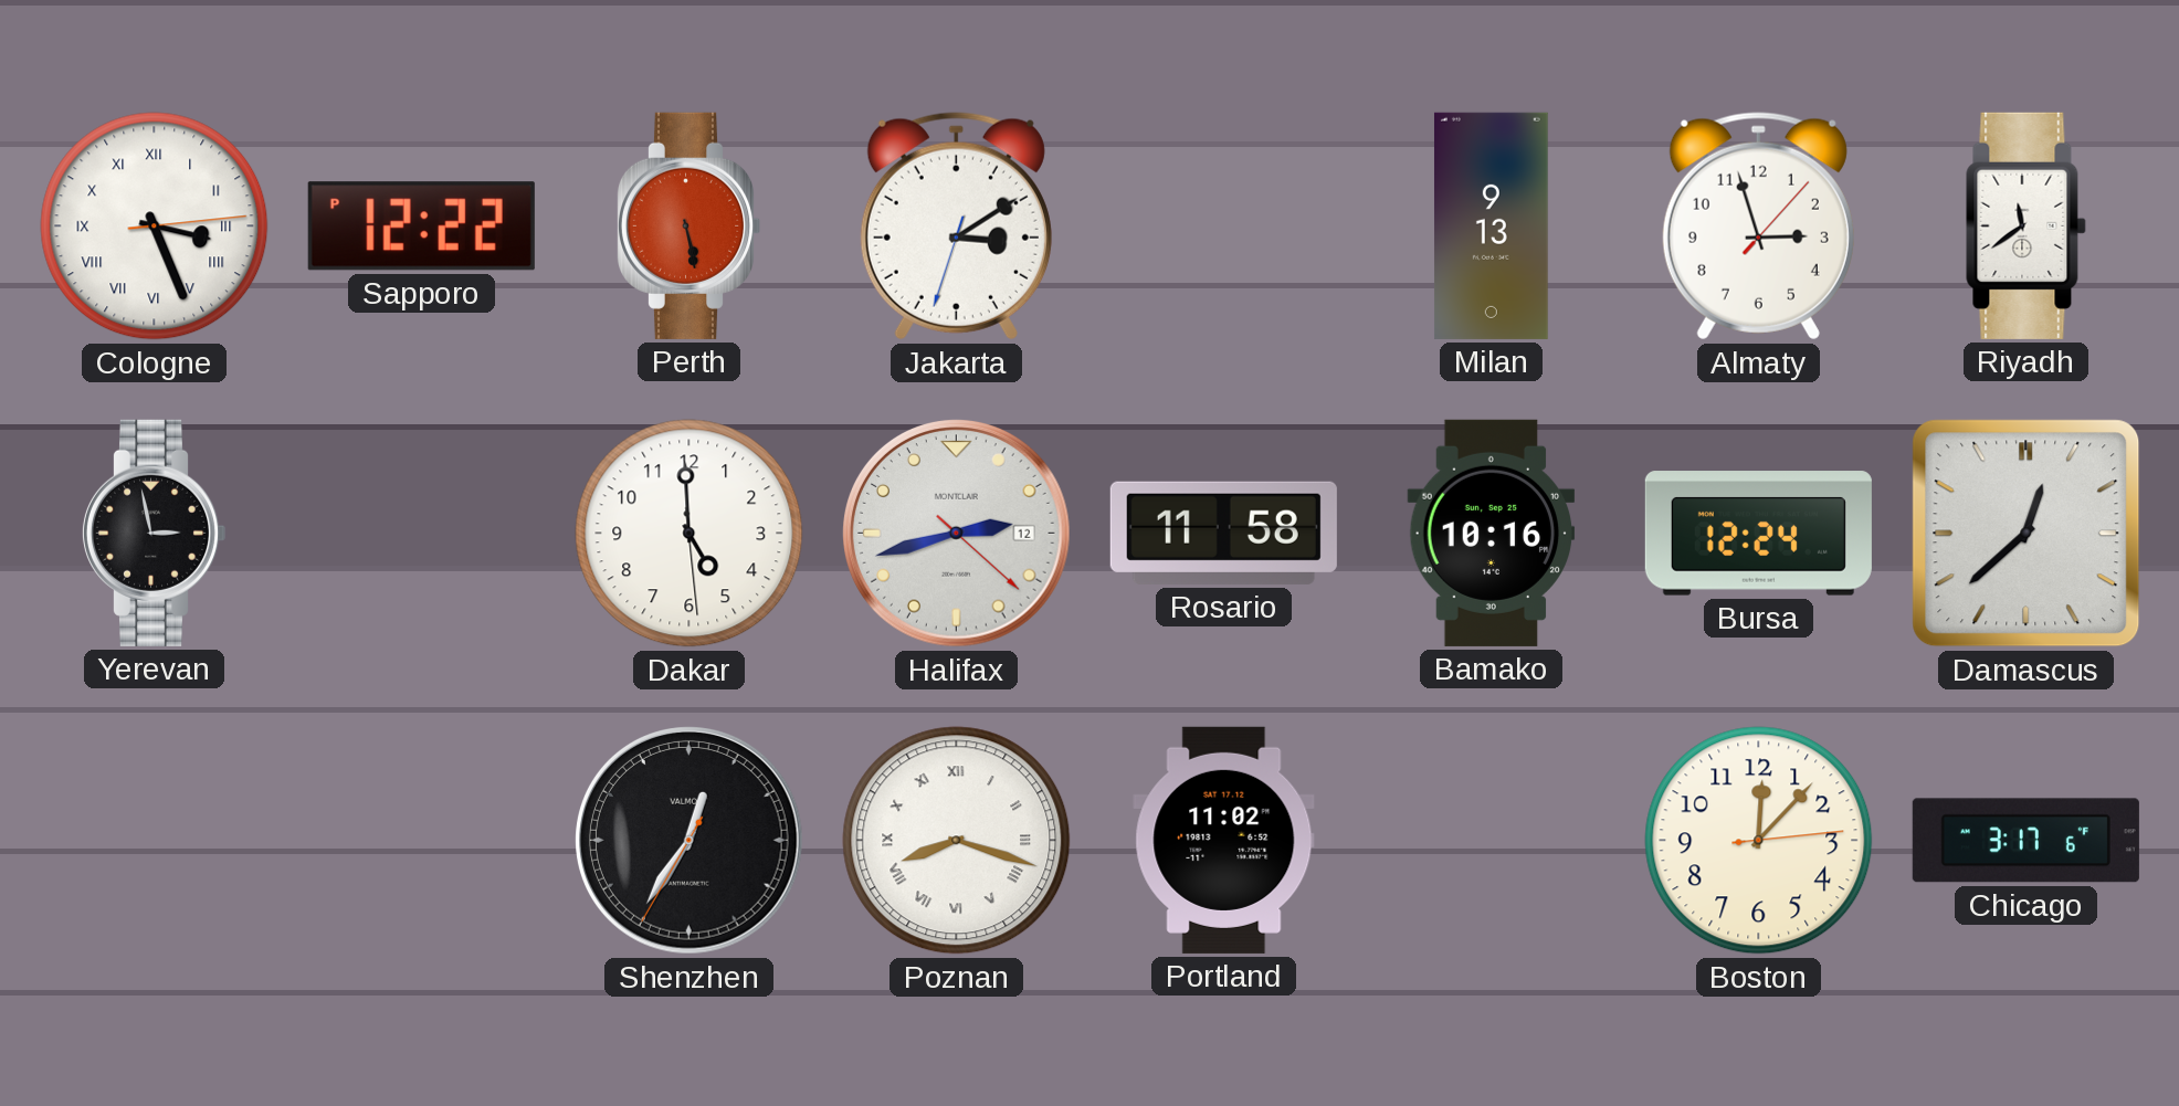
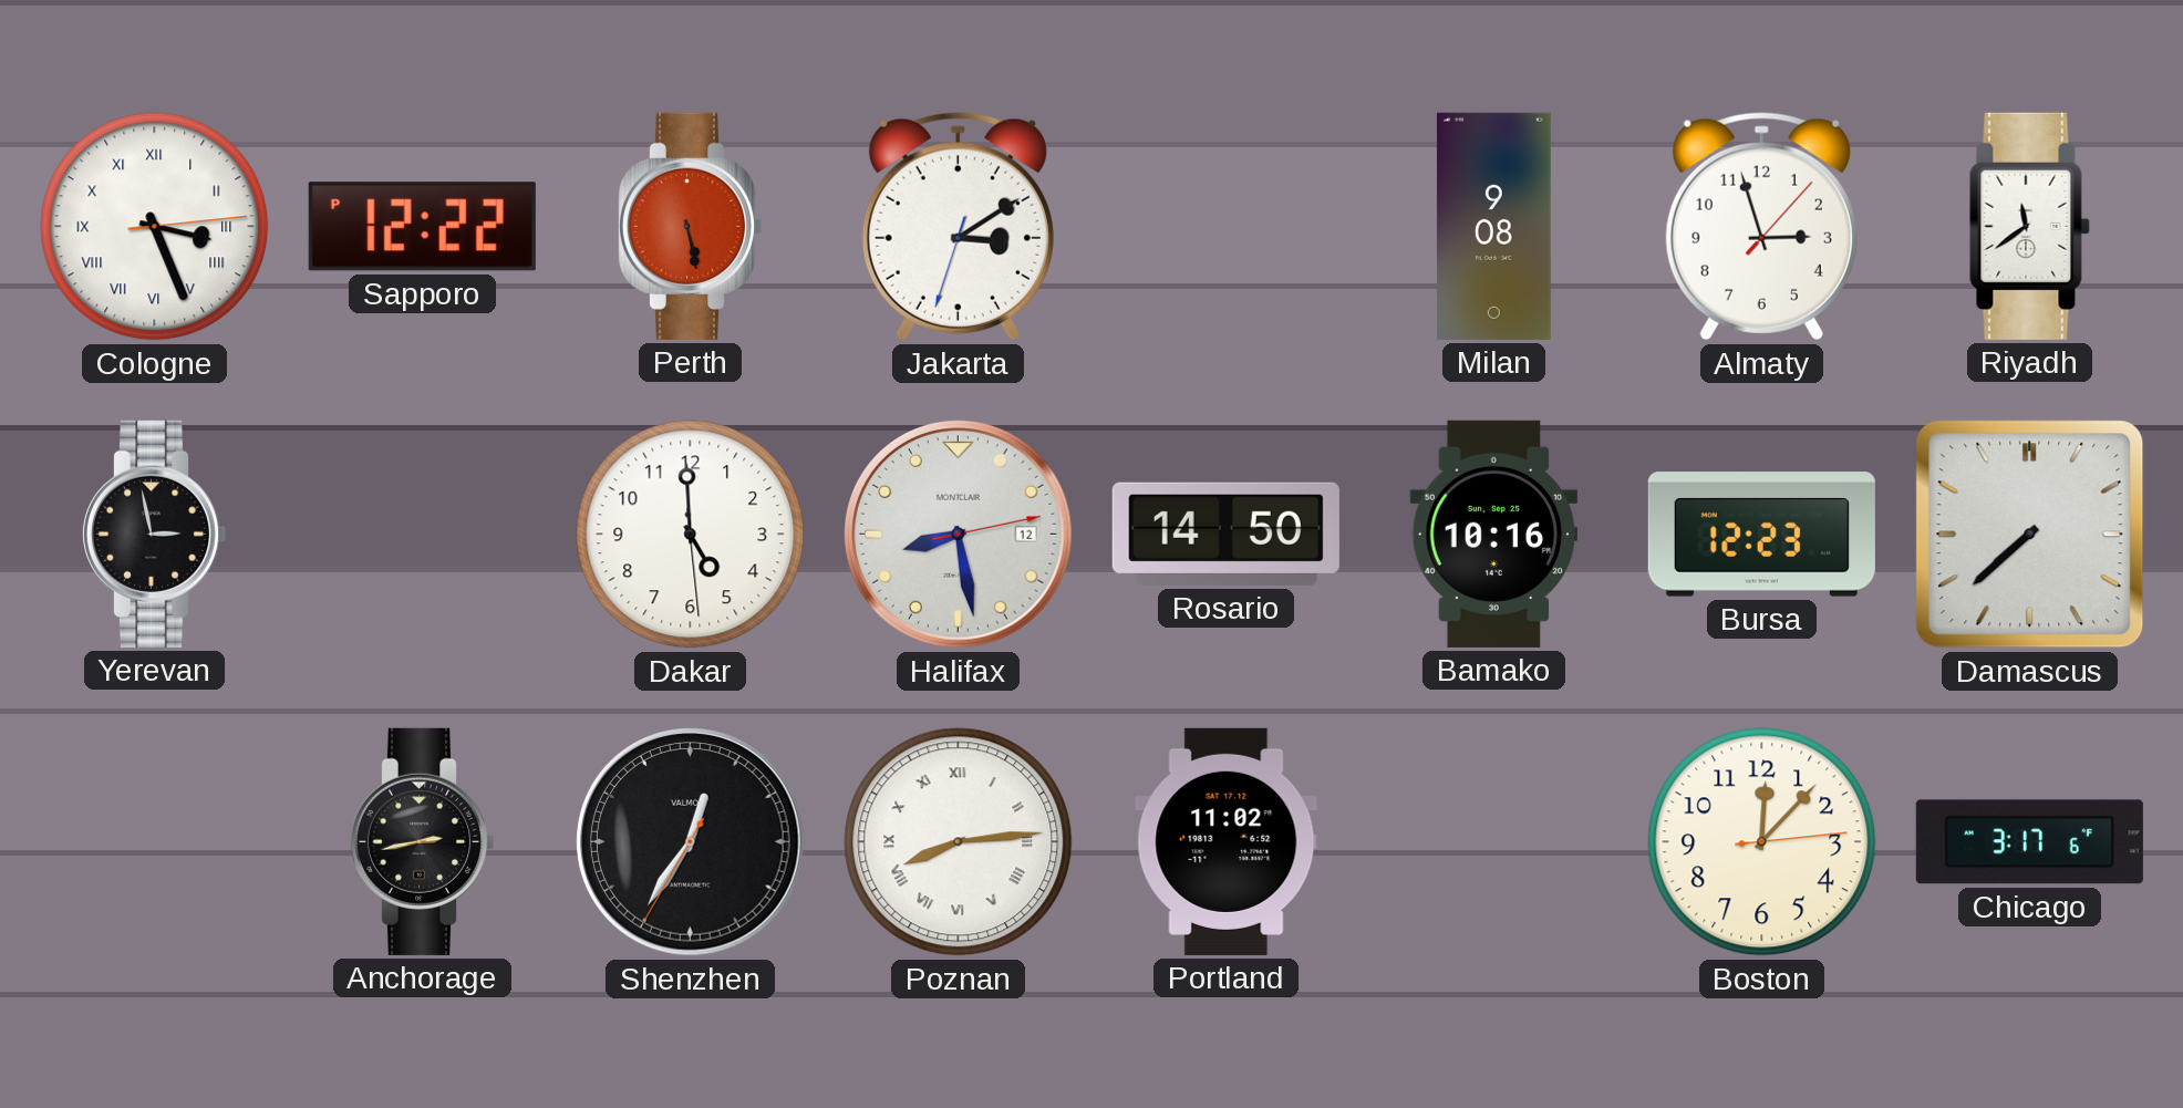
Milan: 9:13 -> 9:08
Halifax: 2:42 -> 8:28
Rosario: 11:58 -> 14:50
Bursa: 12:24 -> 12:23
Damascus: 12:38 -> 7:38
Anchorage: none -> 2:43
Poznan: 8:18 -> 8:14
